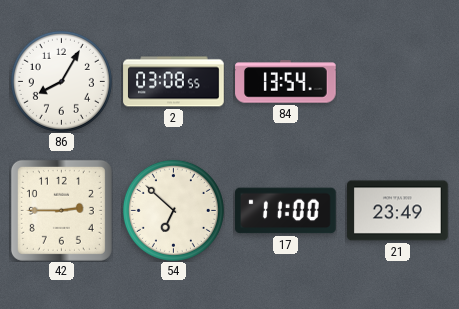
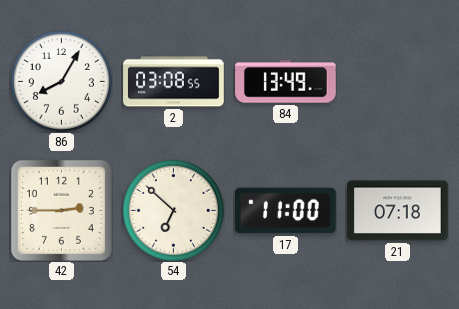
84: 13:54 -> 13:49
21: 23:49 -> 07:18
